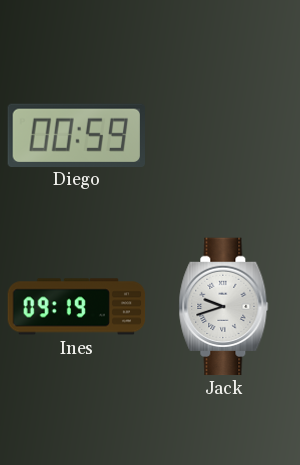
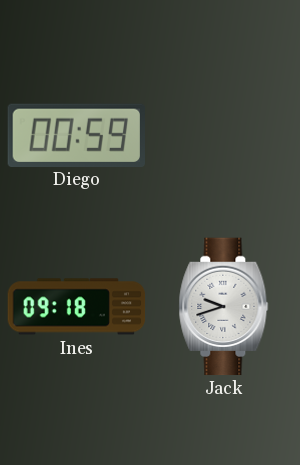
Ines: 09:19 -> 09:18
